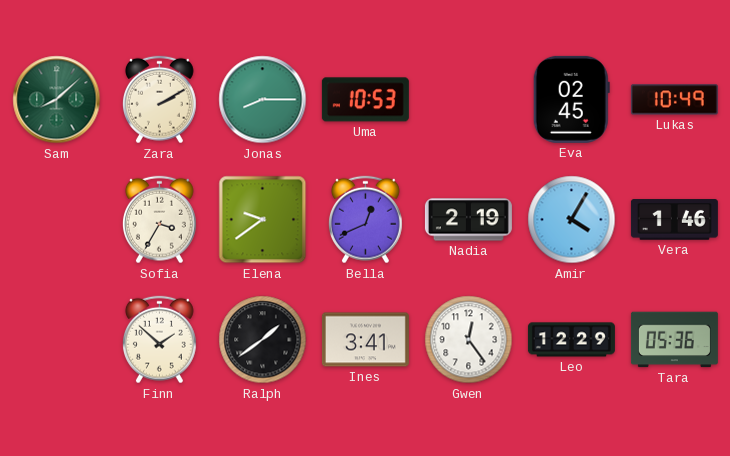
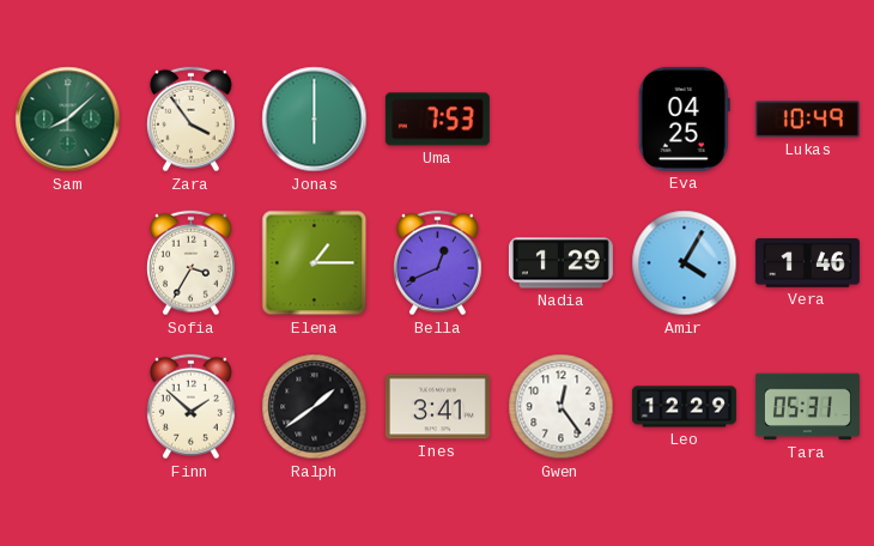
Zara: 2:10 -> 3:54
Jonas: 8:15 -> 6:00
Uma: 10:53 -> 7:53
Eva: 02:45 -> 04:25
Elena: 9:39 -> 1:15
Nadia: 2:19 -> 1:29
Tara: 05:36 -> 05:31
